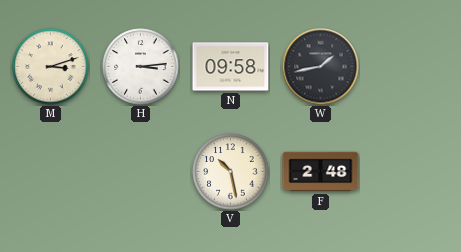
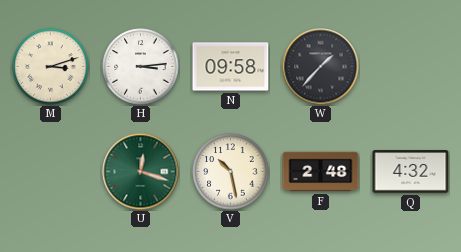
W: 1:43 -> 1:37
U: none -> 12:18
Q: none -> 4:32
